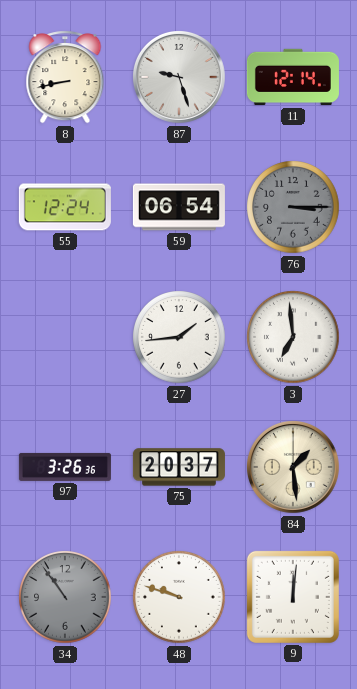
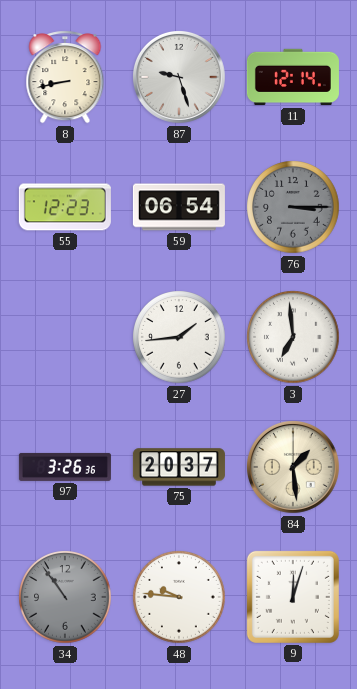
55: 12:24 -> 12:23
48: 9:48 -> 9:46
9: 12:01 -> 12:03
